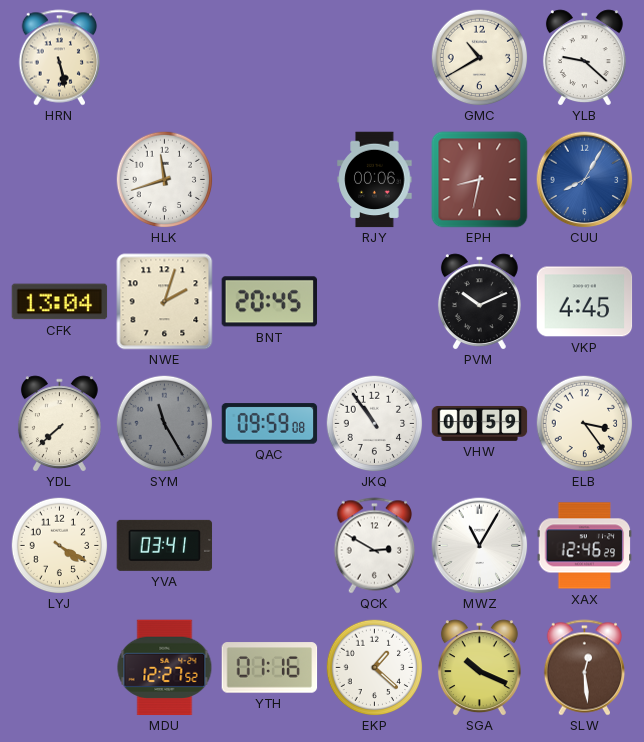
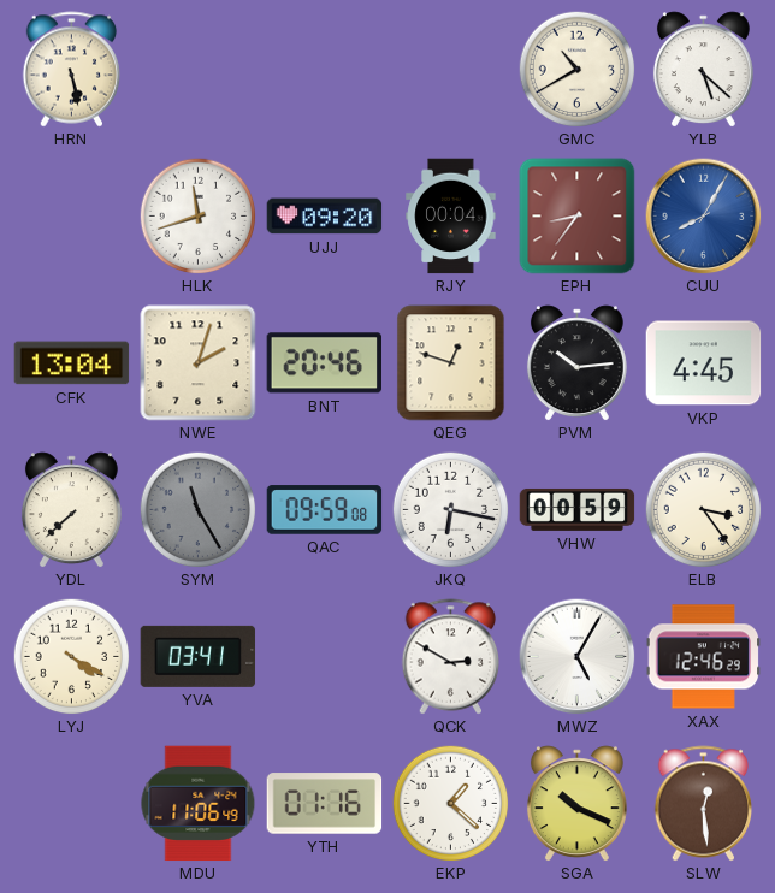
YLB: 9:22 -> 5:22
UJJ: none -> 09:20
RJY: 00:06 -> 00:04
EPH: 8:32 -> 8:36
BNT: 20:45 -> 20:46
QEG: none -> 12:48
PVM: 10:11 -> 10:14
JKQ: 10:54 -> 6:17
MWZ: 11:05 -> 5:05
MDU: 12:27 -> 11:06
